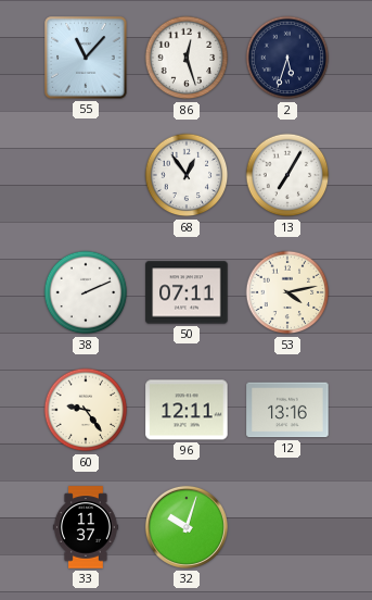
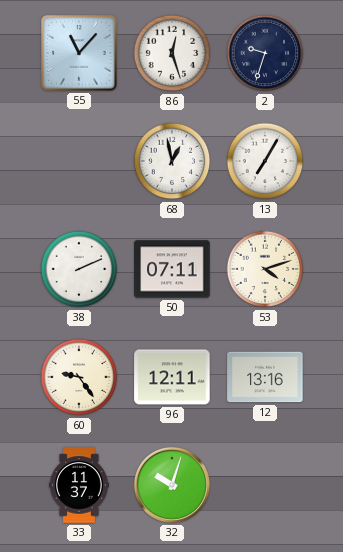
2: 5:33 -> 9:33
68: 12:54 -> 12:58
53: 4:13 -> 4:12
